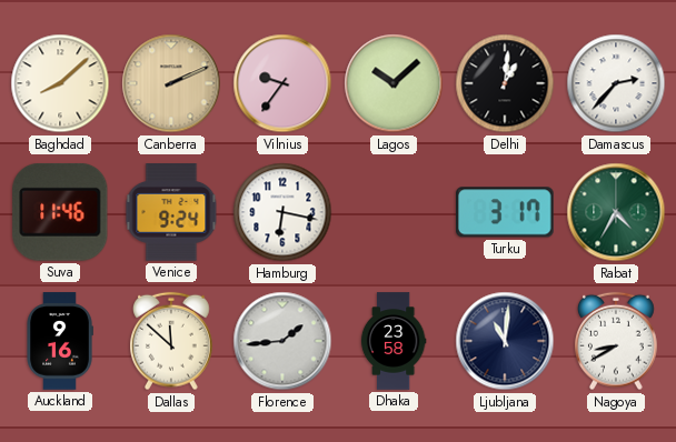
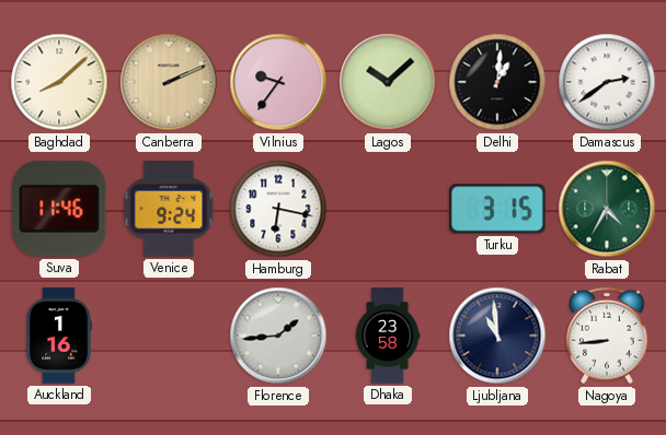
Damascus: 2:37 -> 2:39
Turku: 3:17 -> 3:15
Auckland: 9:16 -> 1:16
Dallas: 11:52 -> none
Ljubljana: 11:01 -> 10:59
Nagoya: 8:40 -> 8:44
